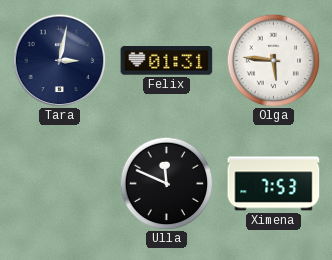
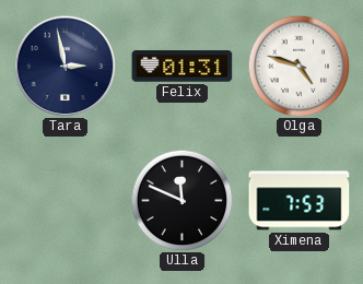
Tara: 3:02 -> 2:58
Olga: 5:46 -> 4:48
